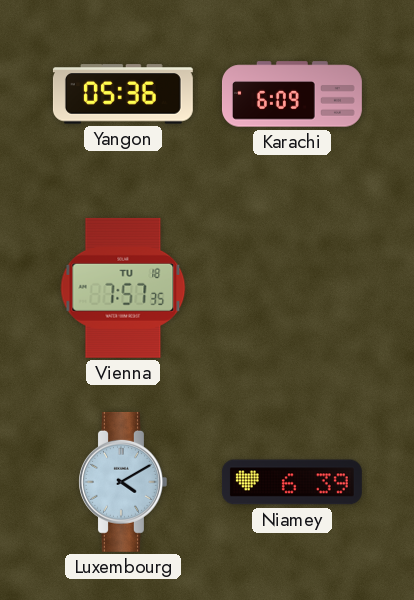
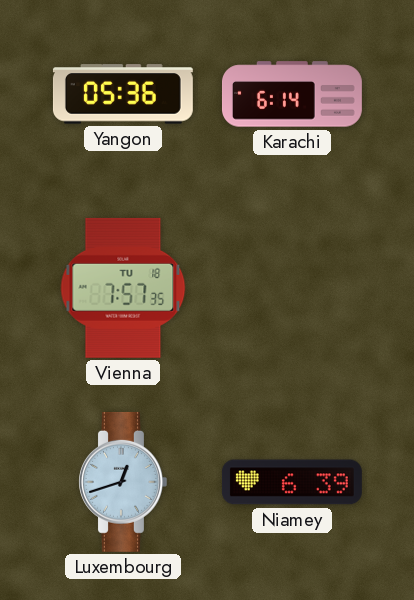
Karachi: 6:09 -> 6:14
Luxembourg: 4:10 -> 12:42
